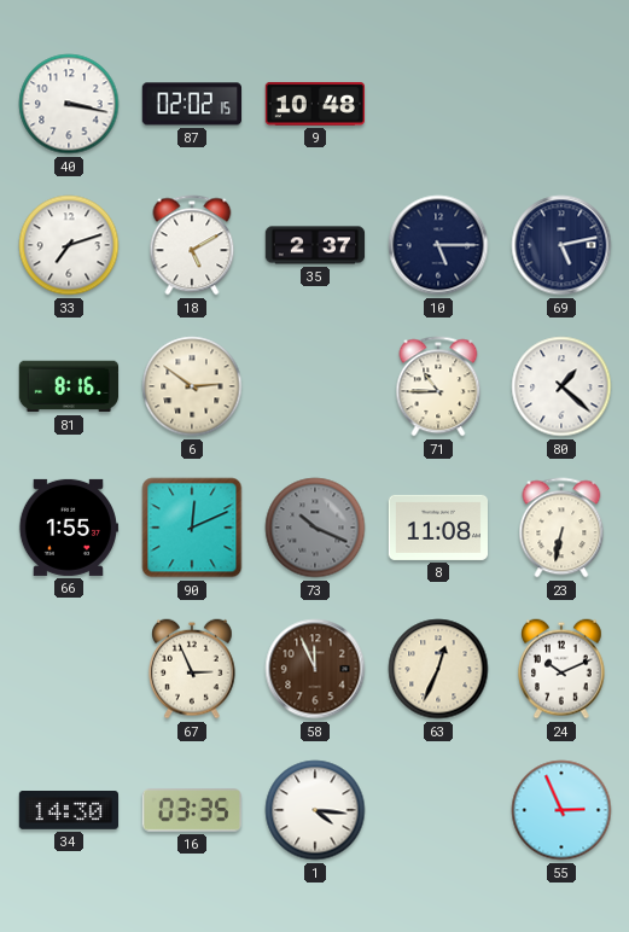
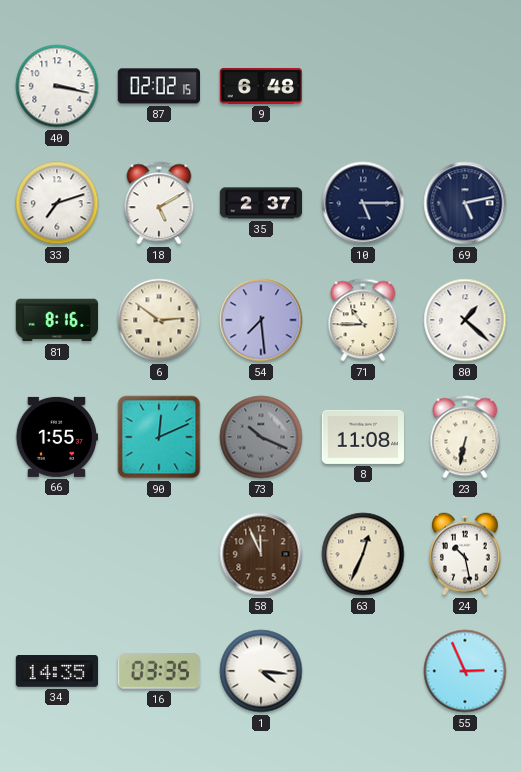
9: 10:48 -> 6:48
54: none -> 7:29
67: 2:56 -> none
24: 10:11 -> 10:28
34: 14:30 -> 14:35
